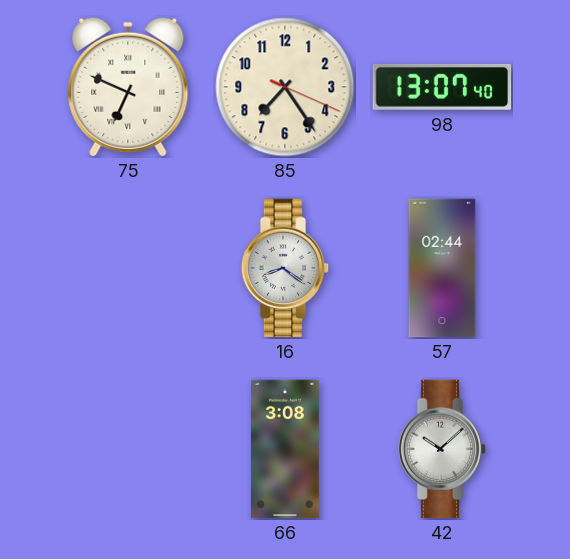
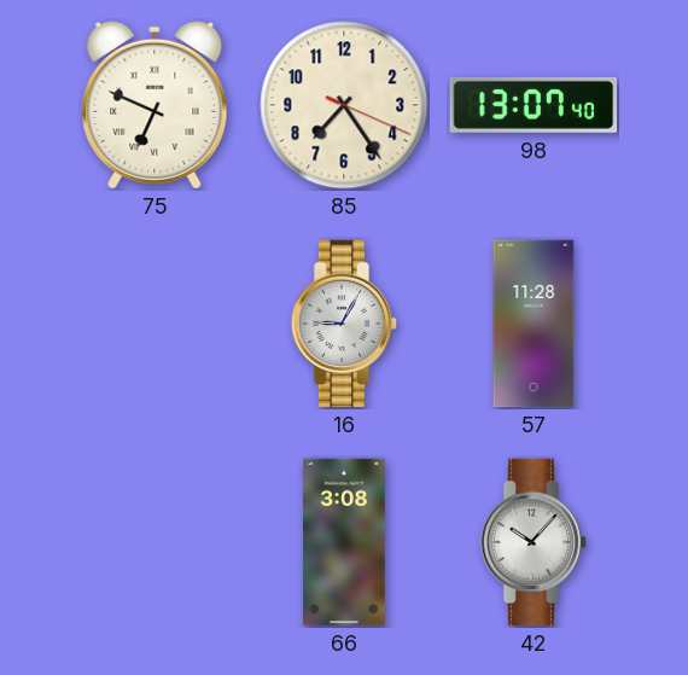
16: 8:21 -> 9:05
57: 02:44 -> 11:28
42: 10:08 -> 10:07
